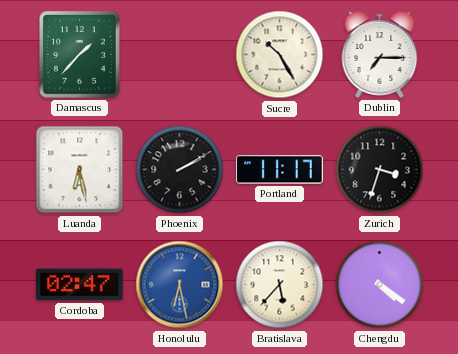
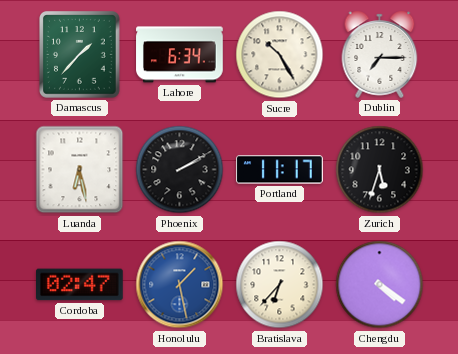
Lahore: none -> 6:34
Zurich: 3:33 -> 5:33
Honolulu: 6:28 -> 1:28
Bratislava: 5:37 -> 6:37
